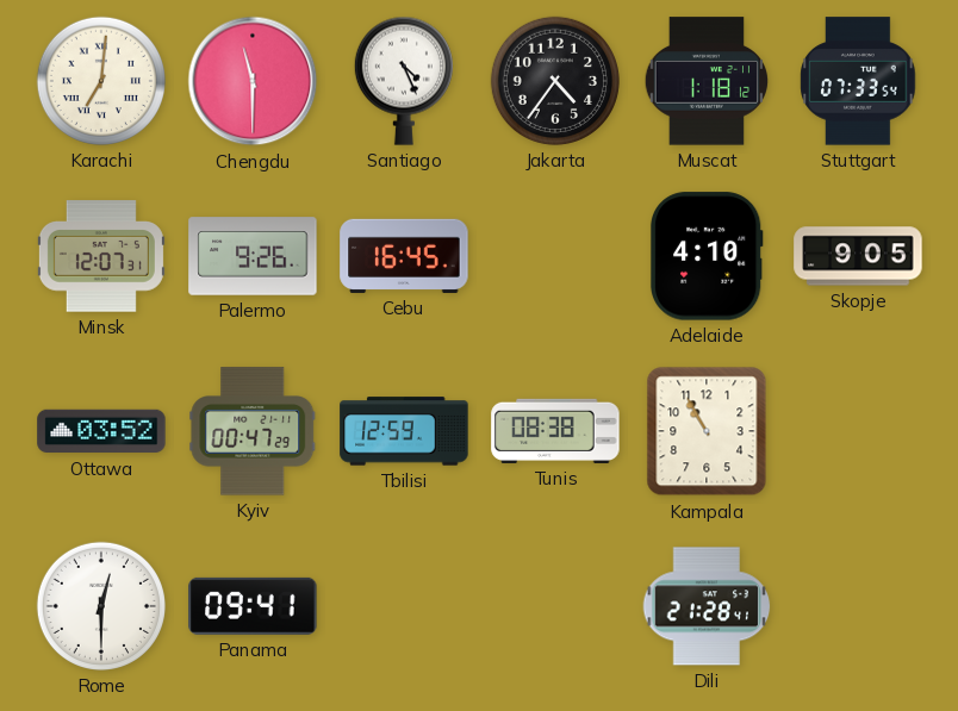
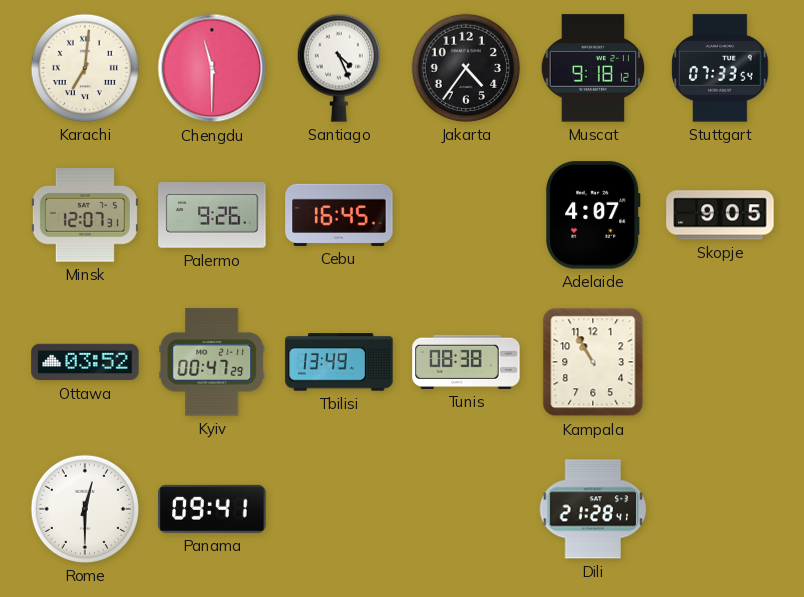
Muscat: 1:18 -> 9:18
Adelaide: 4:10 -> 4:07
Tbilisi: 12:59 -> 13:49
